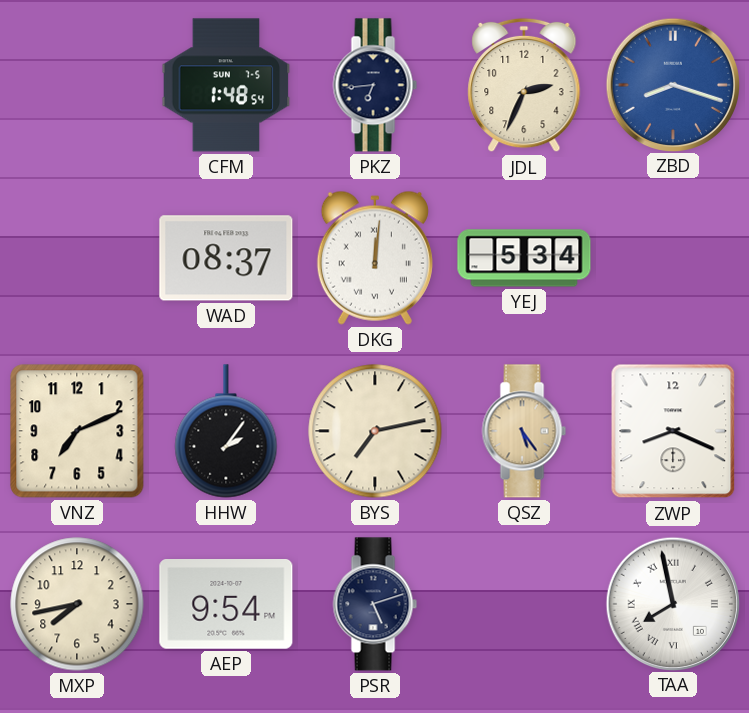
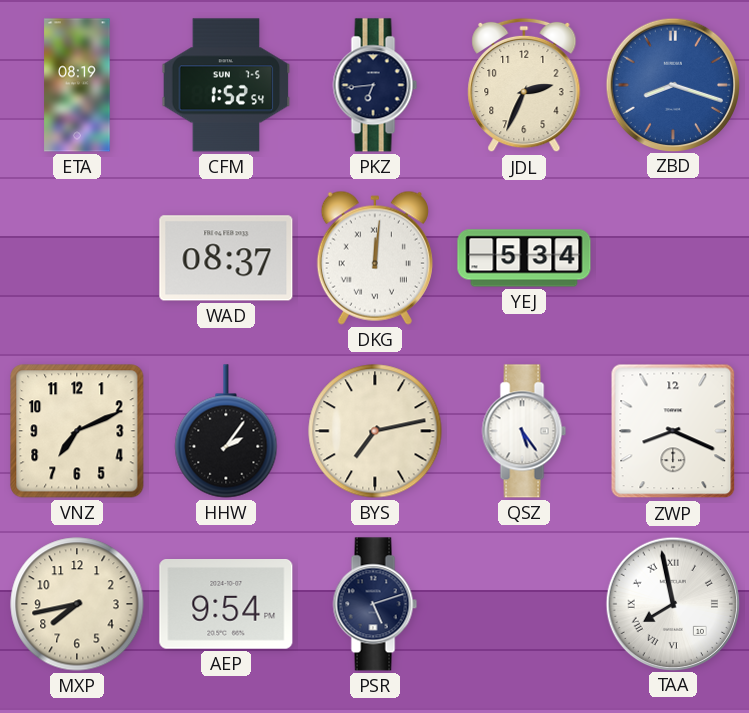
ETA: none -> 08:19
CFM: 1:48 -> 1:52
QSZ dial: champagne -> white
